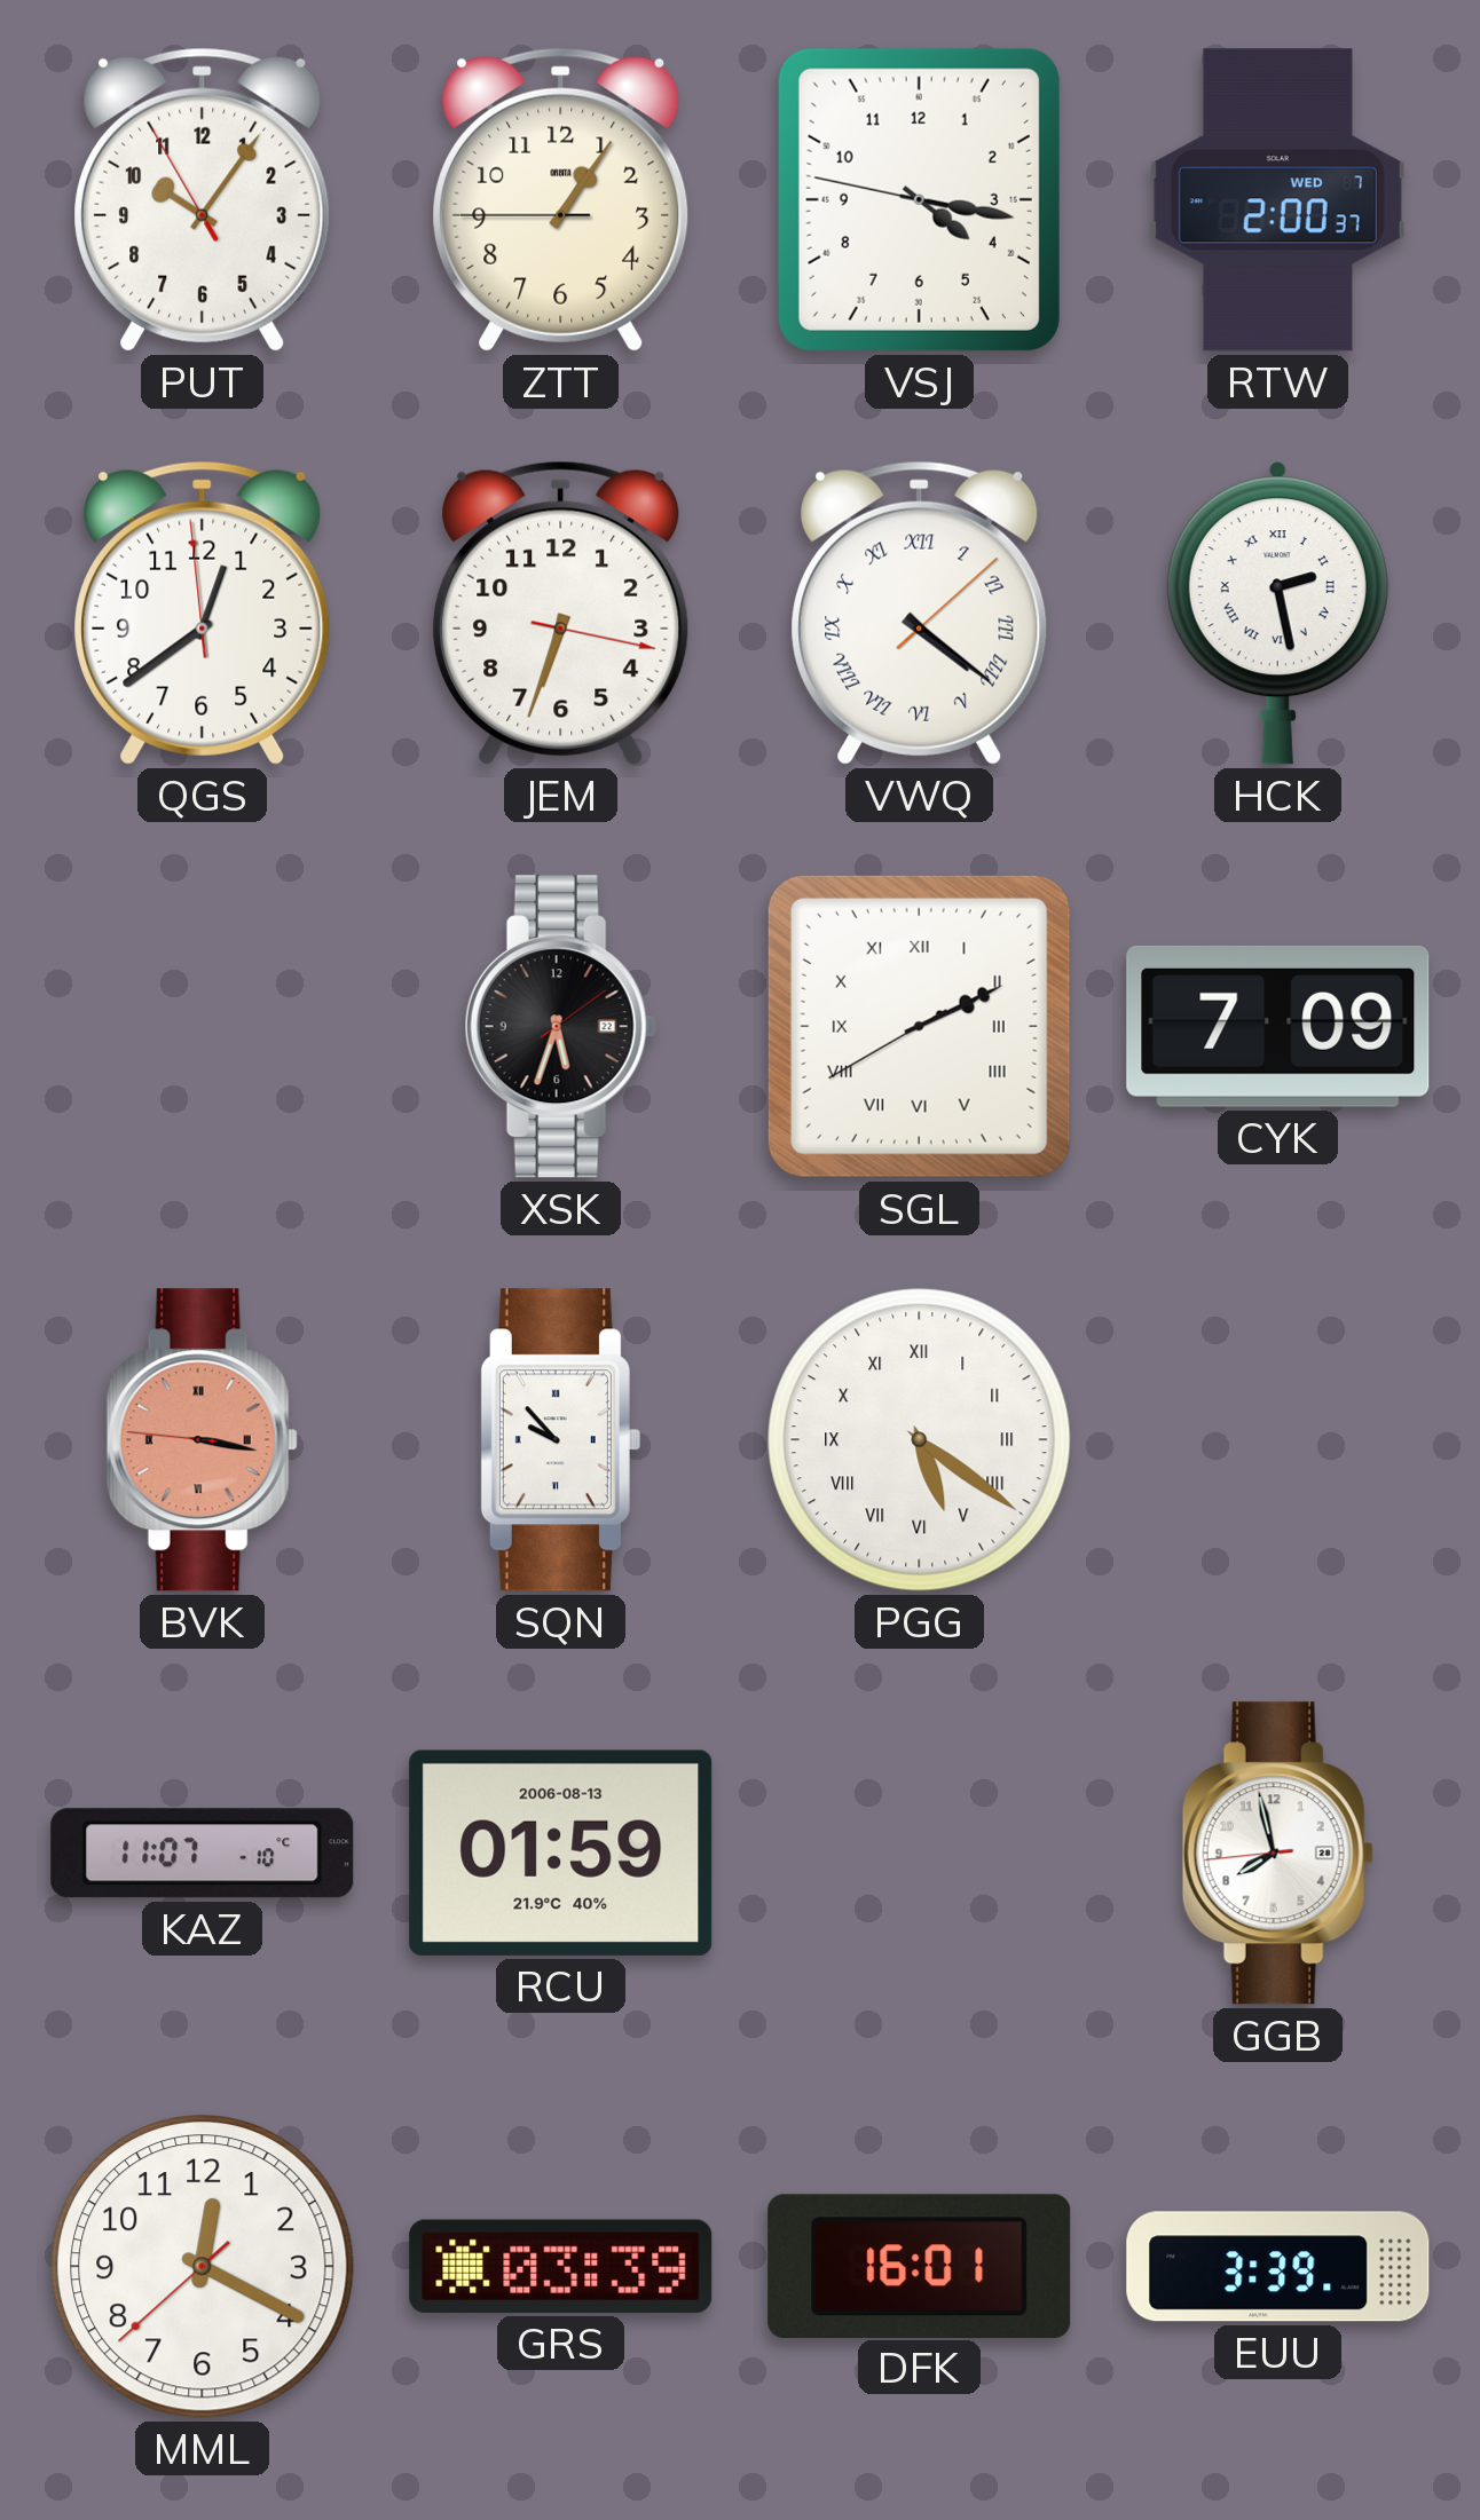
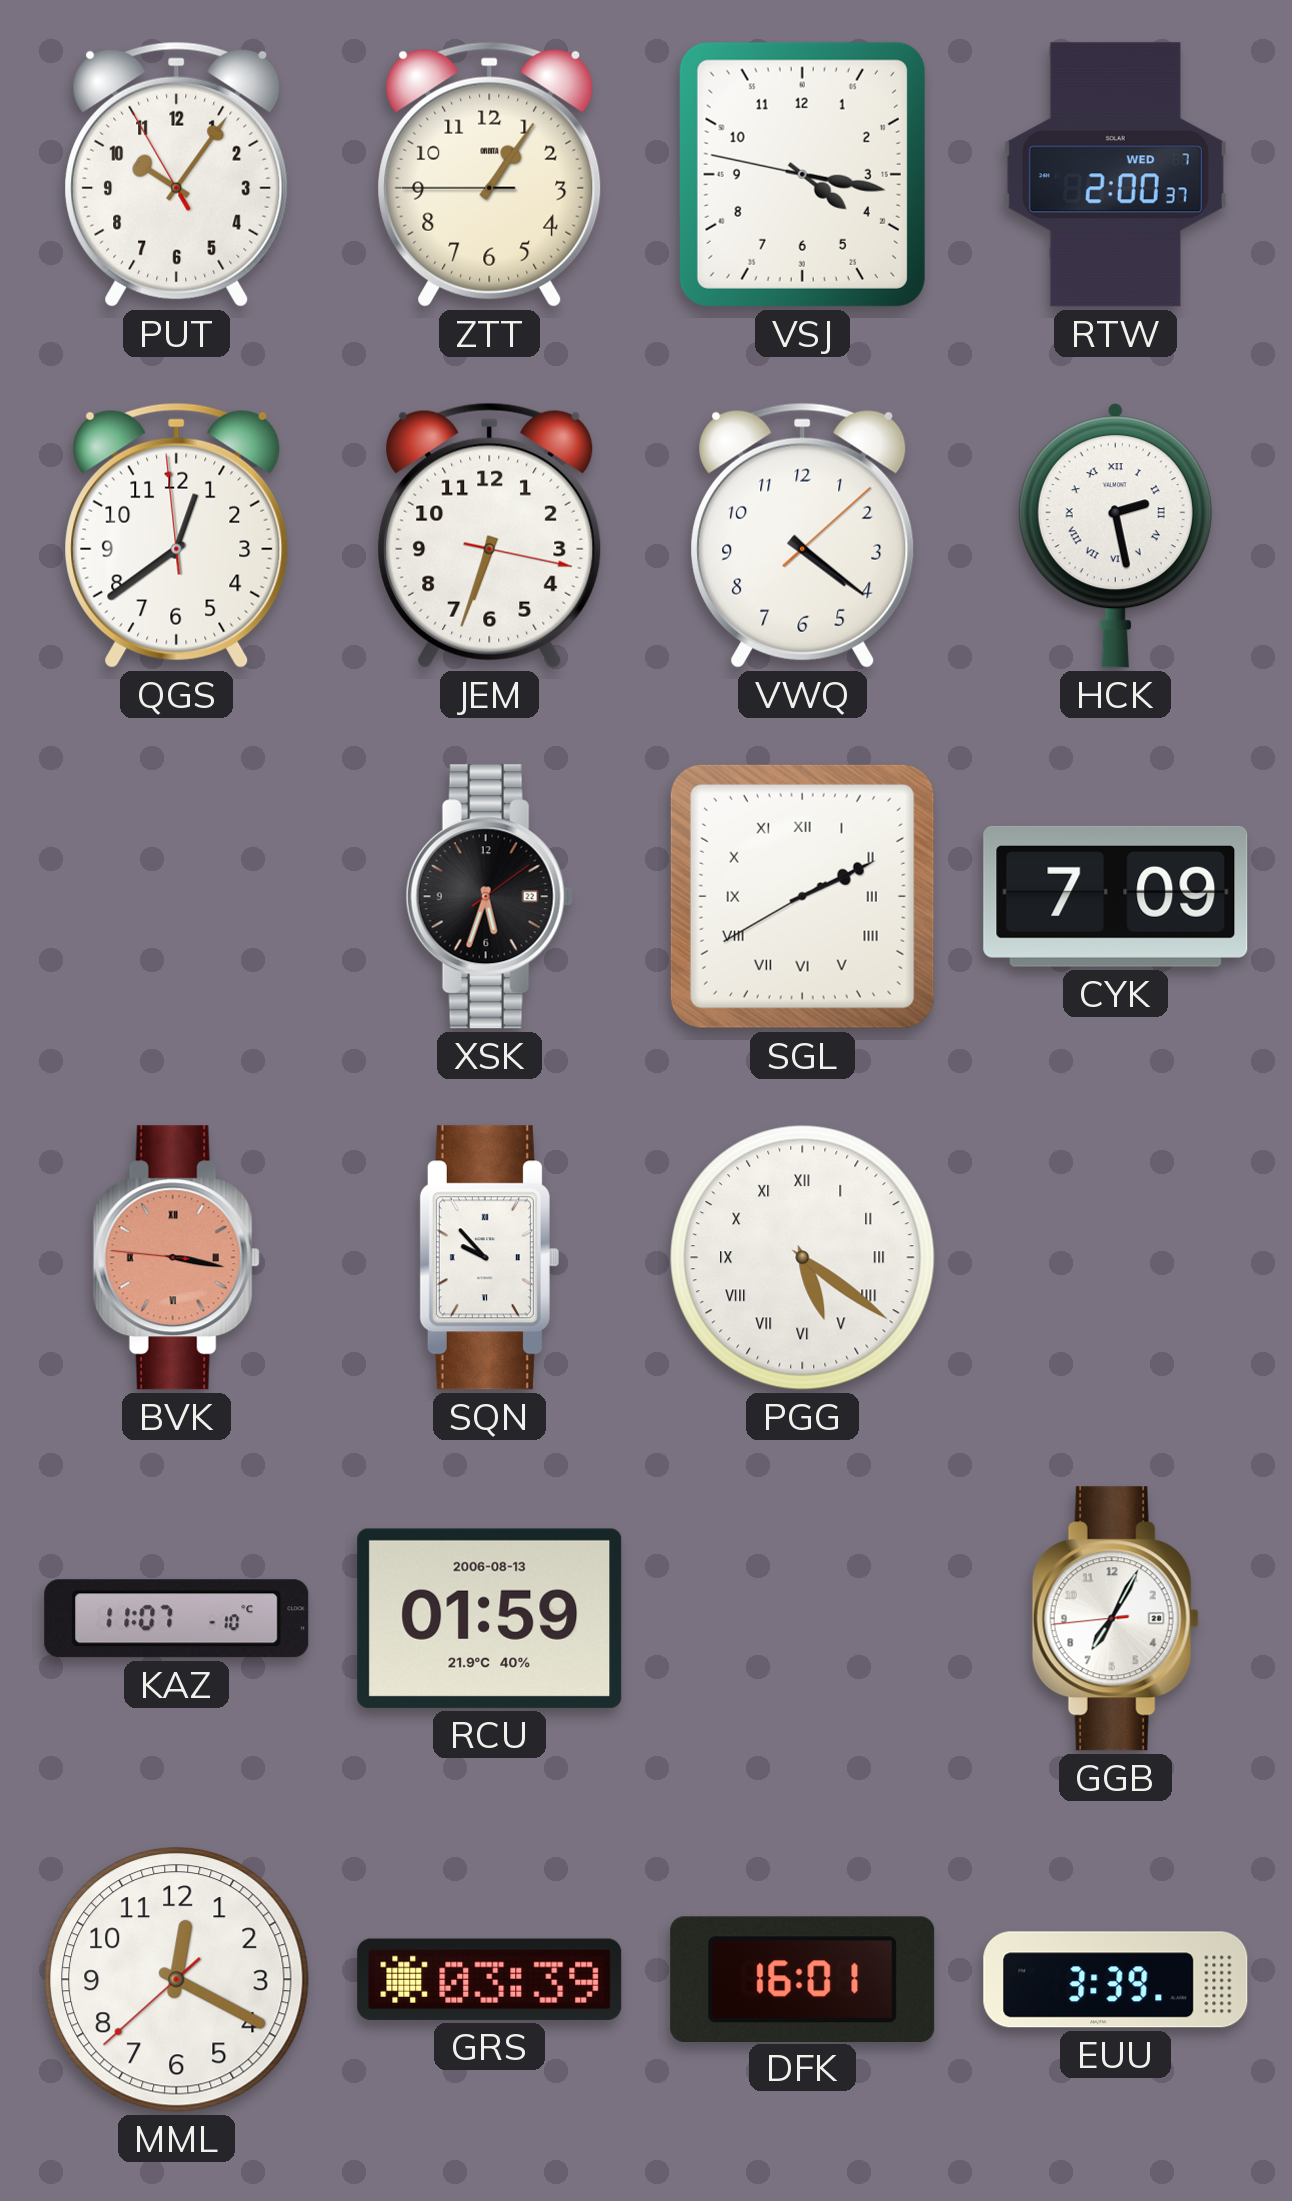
VWQ numerals: Roman -> Arabic
GGB: 7:57 -> 7:04
